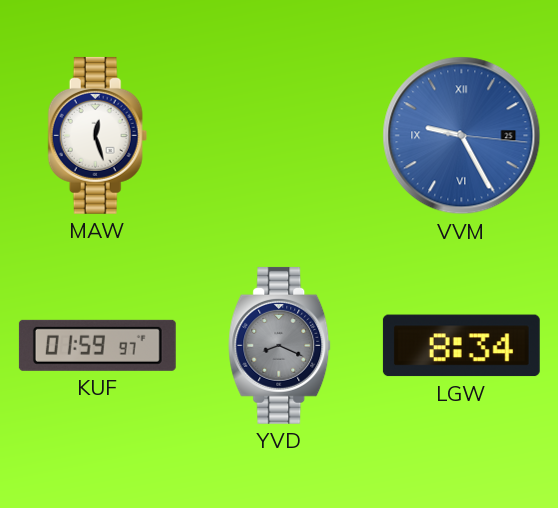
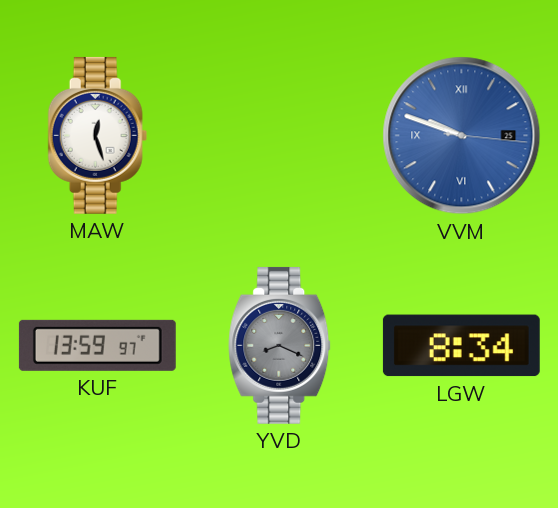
VVM: 9:25 -> 9:48
KUF: 01:59 -> 13:59
